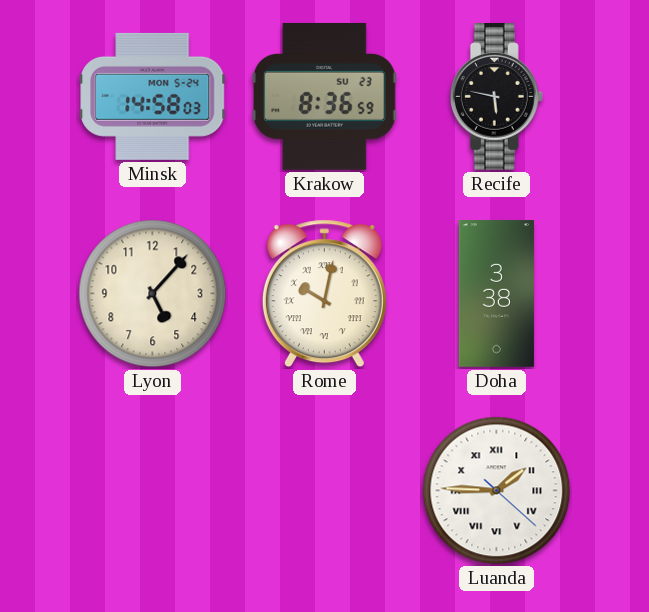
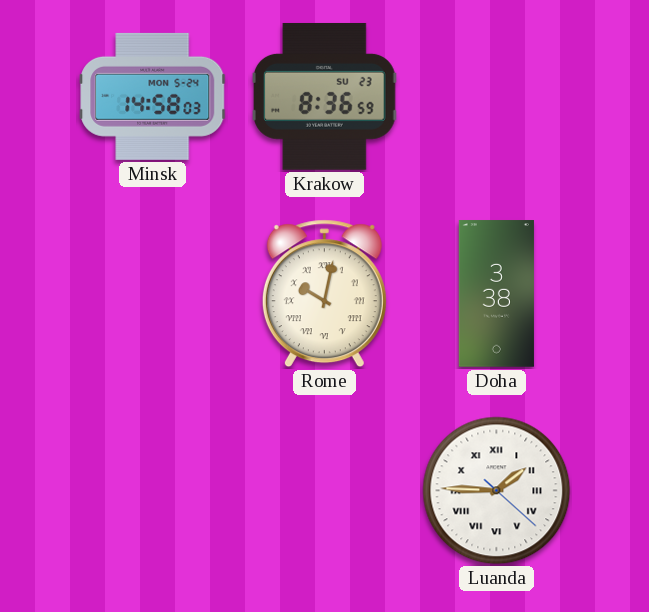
Recife: 5:47 -> none
Lyon: 5:07 -> none
